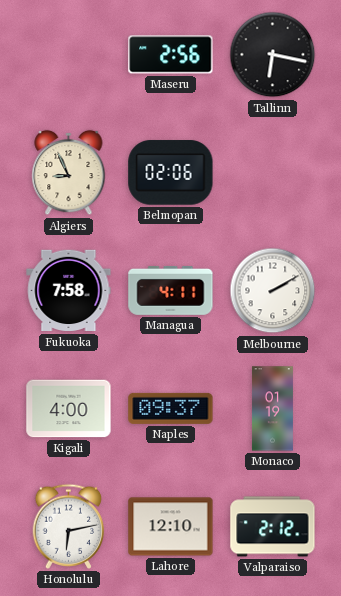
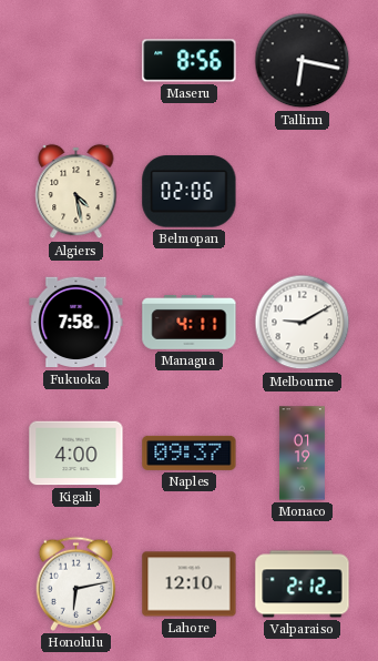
Maseru: 2:56 -> 8:56
Algiers: 8:56 -> 4:28
Melbourne: 2:10 -> 9:10
